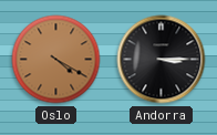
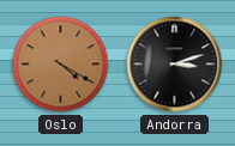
Andorra: 3:15 -> 3:12
